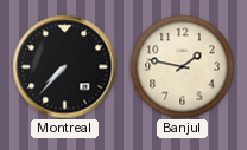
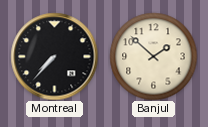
Banjul: 1:47 -> 1:52
